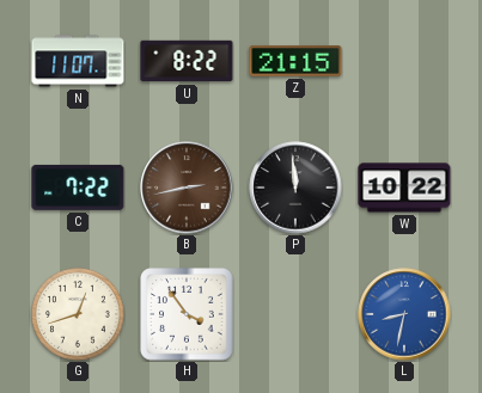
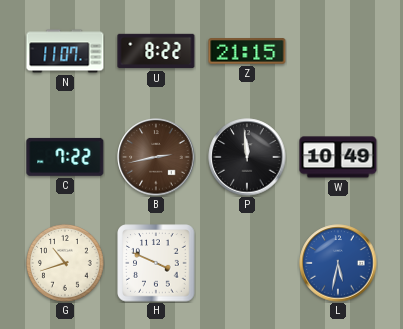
W: 10:22 -> 10:49
G: 12:42 -> 10:42
H: 3:54 -> 3:49
L: 8:32 -> 5:32
